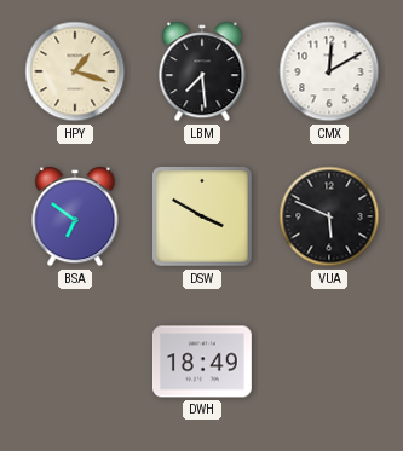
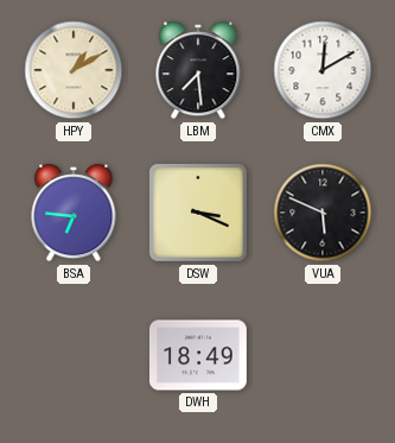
HPY: 1:18 -> 1:10
BSA: 6:51 -> 6:46
DSW: 3:50 -> 3:19
